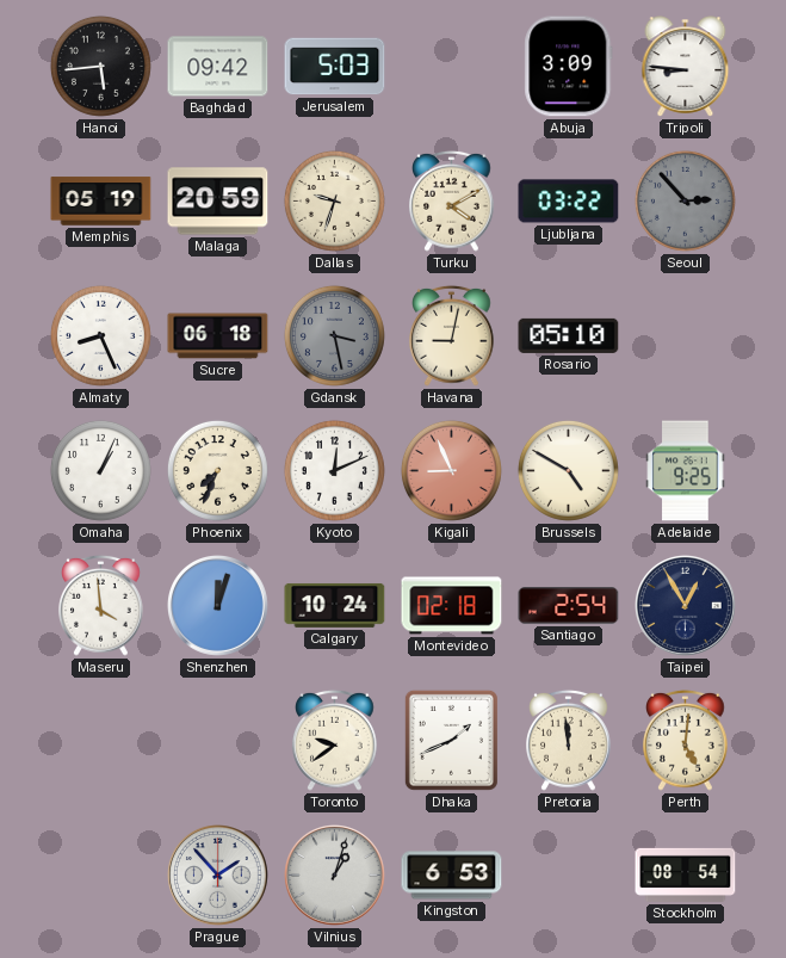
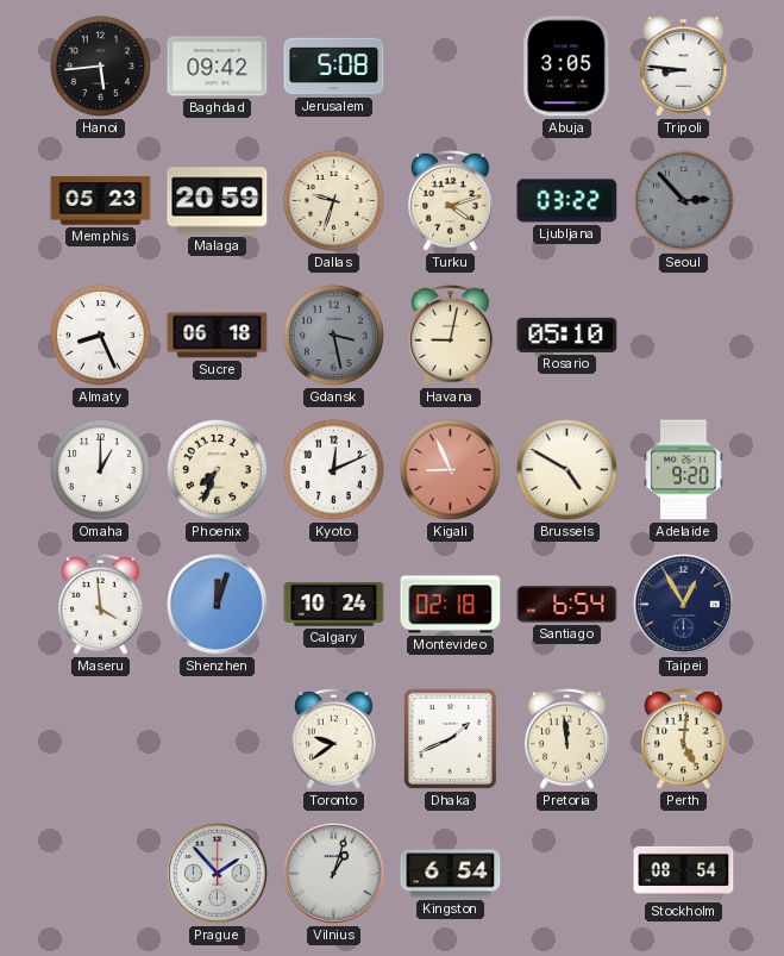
Jerusalem: 5:03 -> 5:08
Abuja: 3:09 -> 3:05
Memphis: 05:19 -> 05:23
Turku: 4:10 -> 4:12
Omaha: 1:04 -> 1:00
Adelaide: 9:25 -> 9:20
Santiago: 2:54 -> 6:54
Kingston: 6:53 -> 6:54
